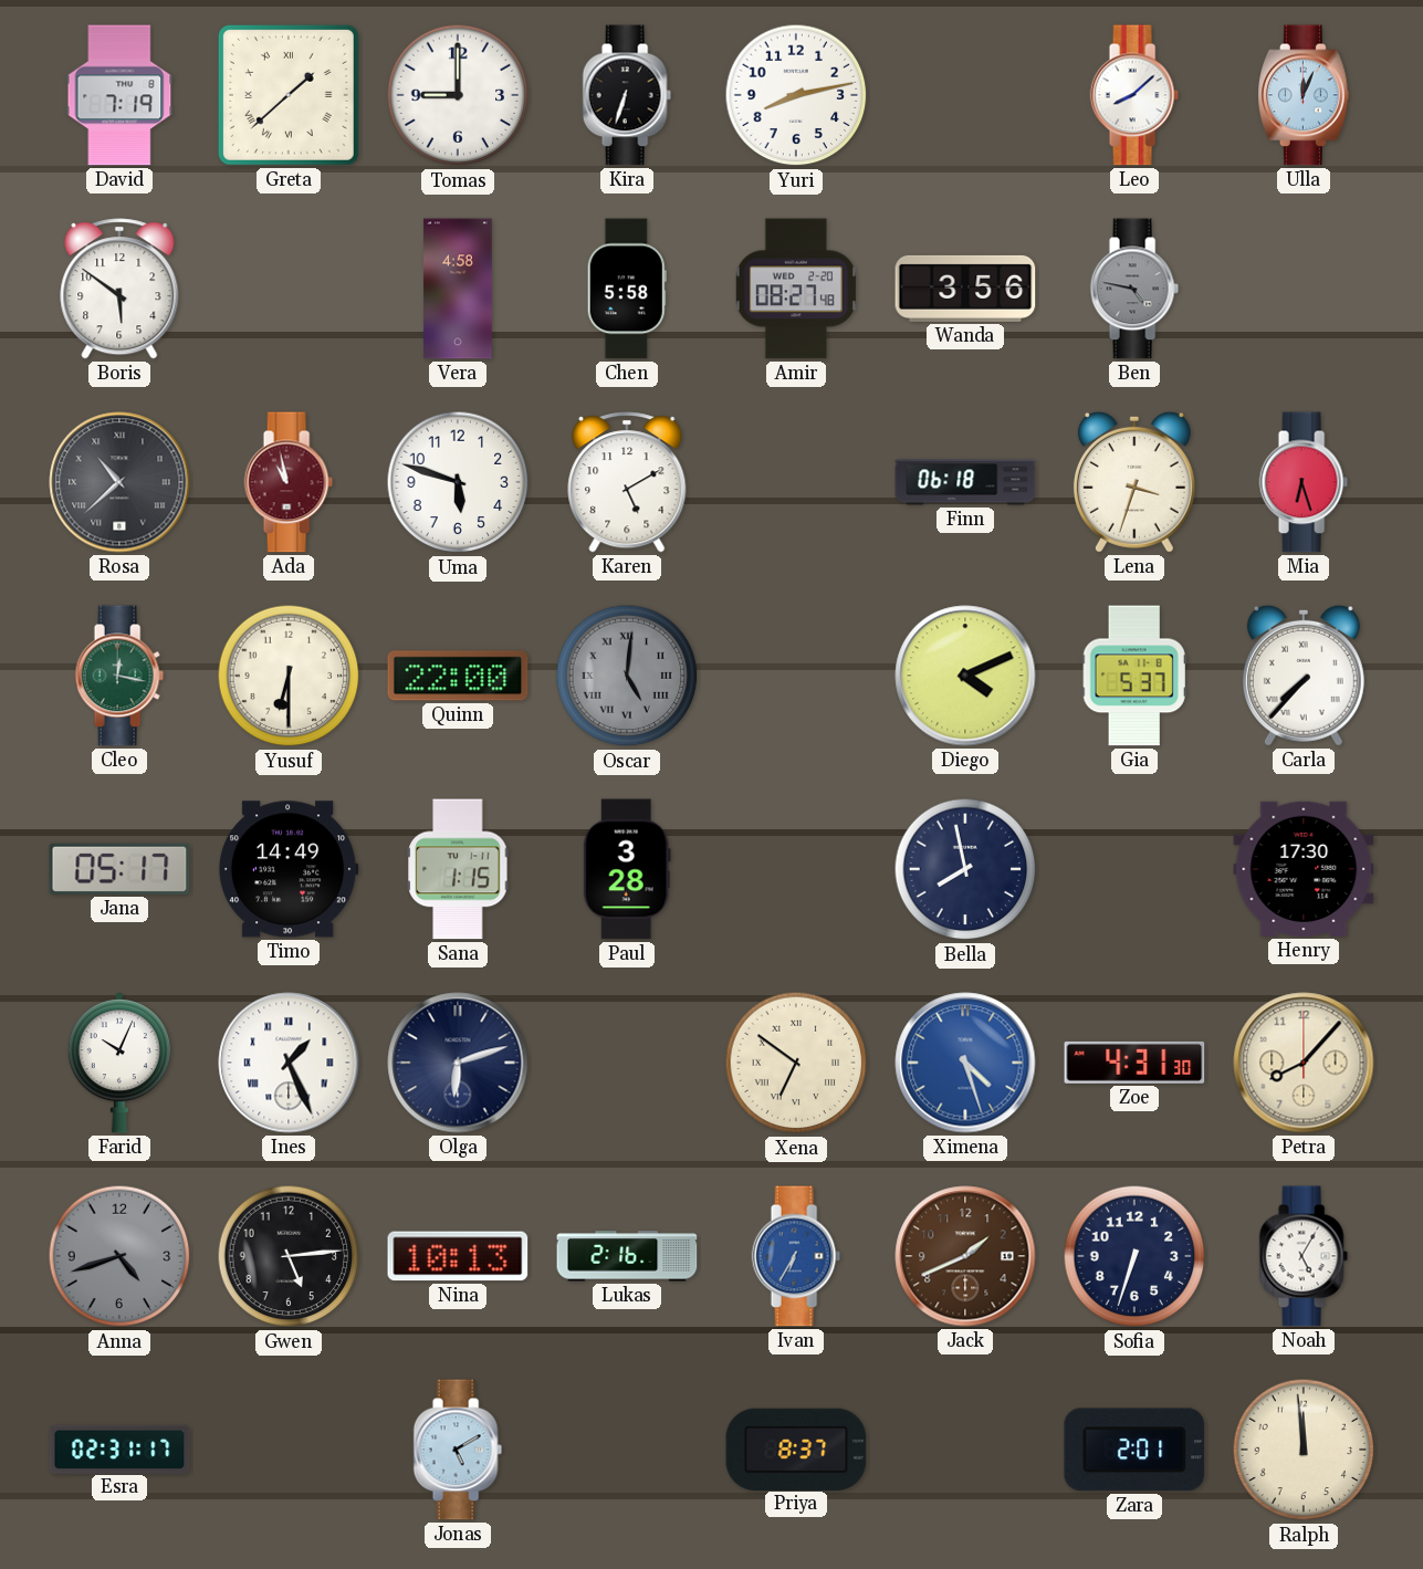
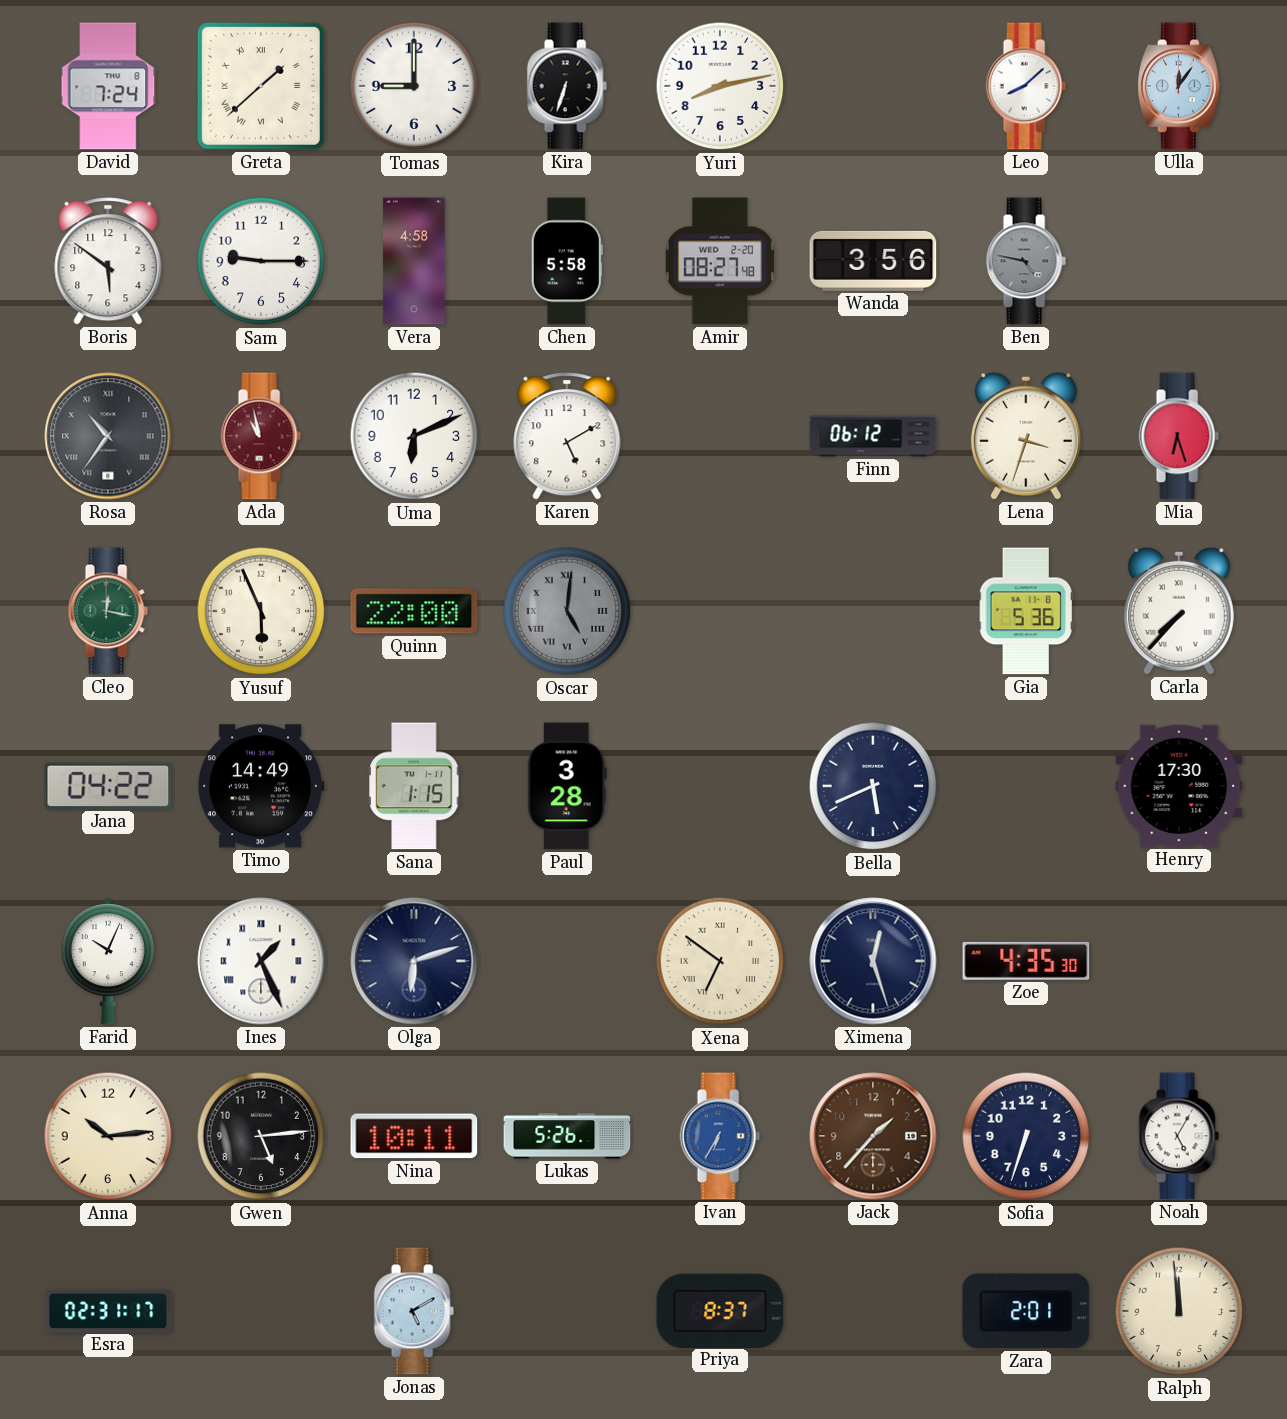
David: 7:19 -> 7:24
Ulla: 12:04 -> 12:06
Sam: none -> 9:15
Rosa: 10:38 -> 10:36
Uma: 5:48 -> 6:11
Finn: 06:18 -> 06:12
Yusuf: 6:30 -> 5:56
Diego: 4:11 -> none
Gia: 5:37 -> 5:36
Jana: 05:17 -> 04:22
Bella: 7:58 -> 5:41
Ximena: 4:27 -> 12:27
Ximena dial: blue -> navy
Zoe: 4:31 -> 4:35
Petra: 8:07 -> none
Anna: 4:42 -> 10:14
Anna dial: grey -> cream
Nina: 10:13 -> 10:11
Lukas: 2:16 -> 5:26
Jack: 1:41 -> 1:37
